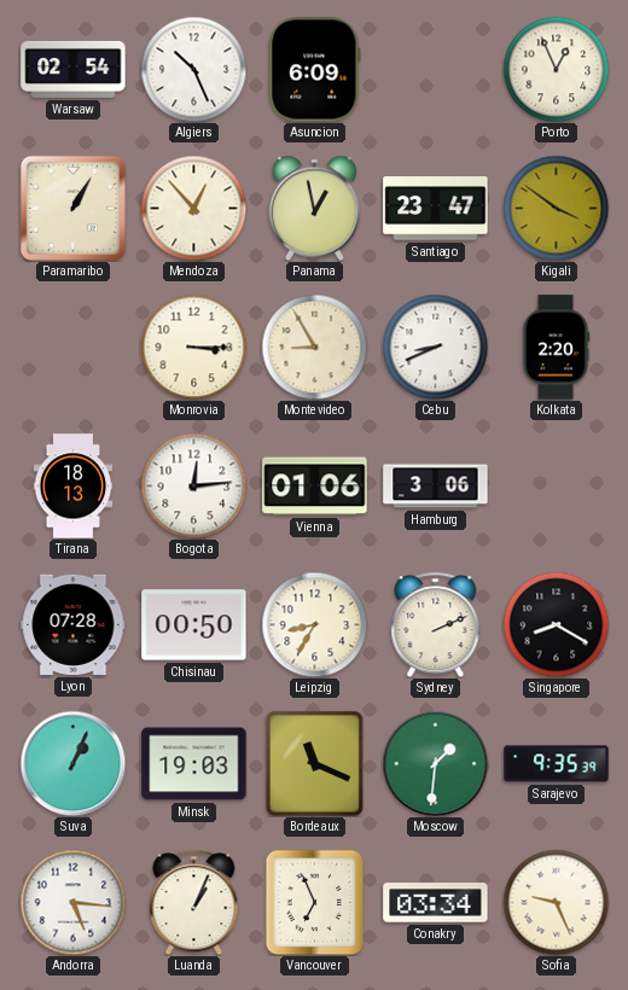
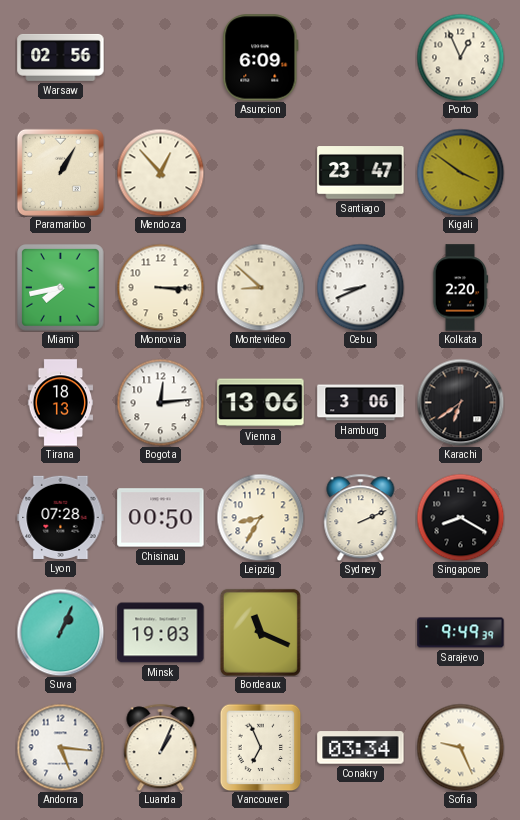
Warsaw: 02:54 -> 02:56
Algiers: 10:26 -> none
Panama: 12:58 -> none
Miami: none -> 7:43
Montevideo: 8:55 -> 8:52
Vienna: 01:06 -> 13:06
Karachi: none -> 6:39
Moscow: 1:31 -> none
Sarajevo: 9:35 -> 9:49
